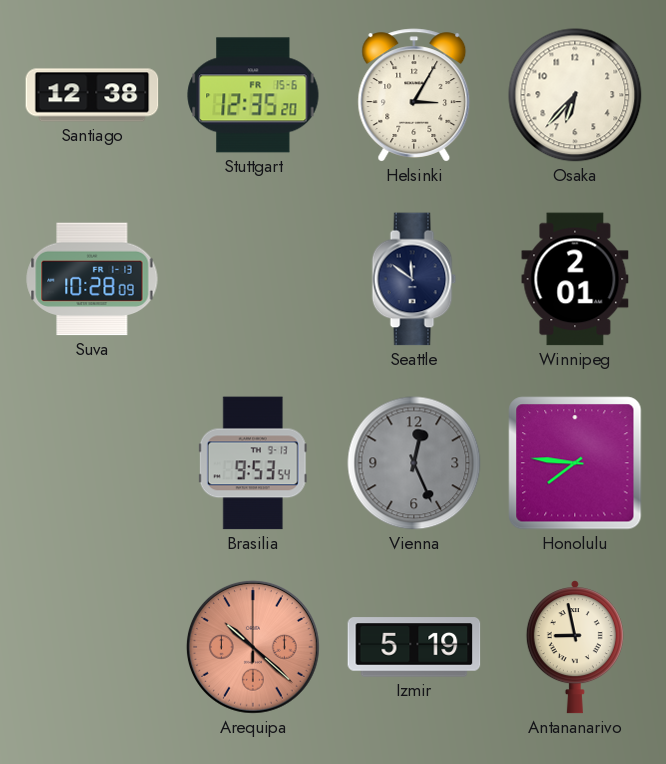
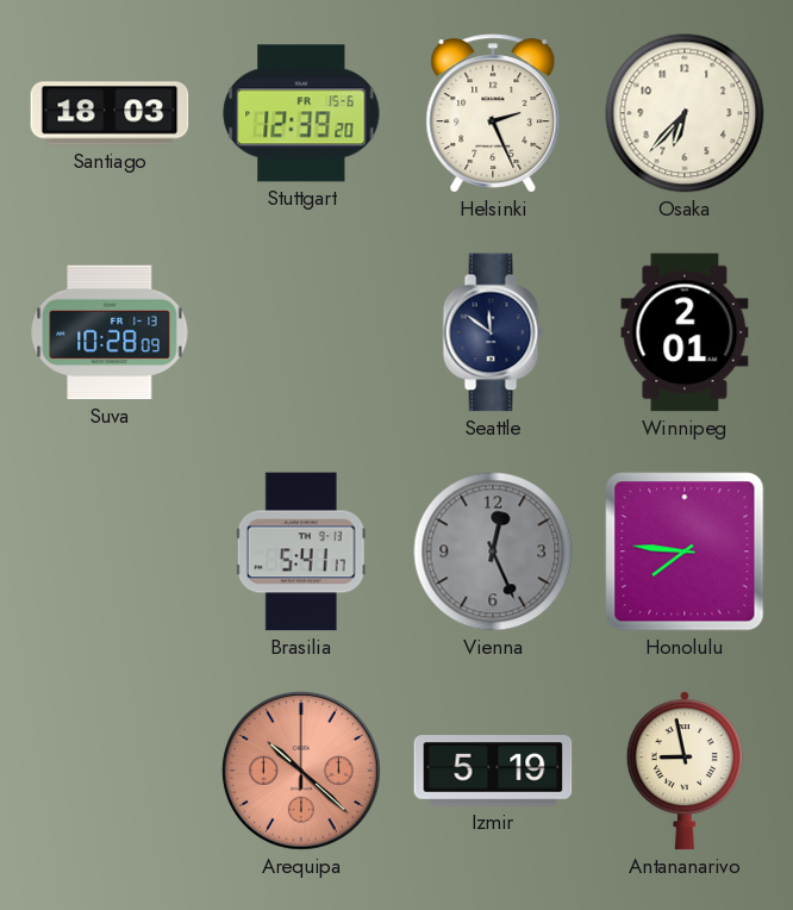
Santiago: 12:38 -> 18:03
Stuttgart: 12:35 -> 12:39
Helsinki: 3:05 -> 2:26
Brasilia: 9:53 -> 5:41
